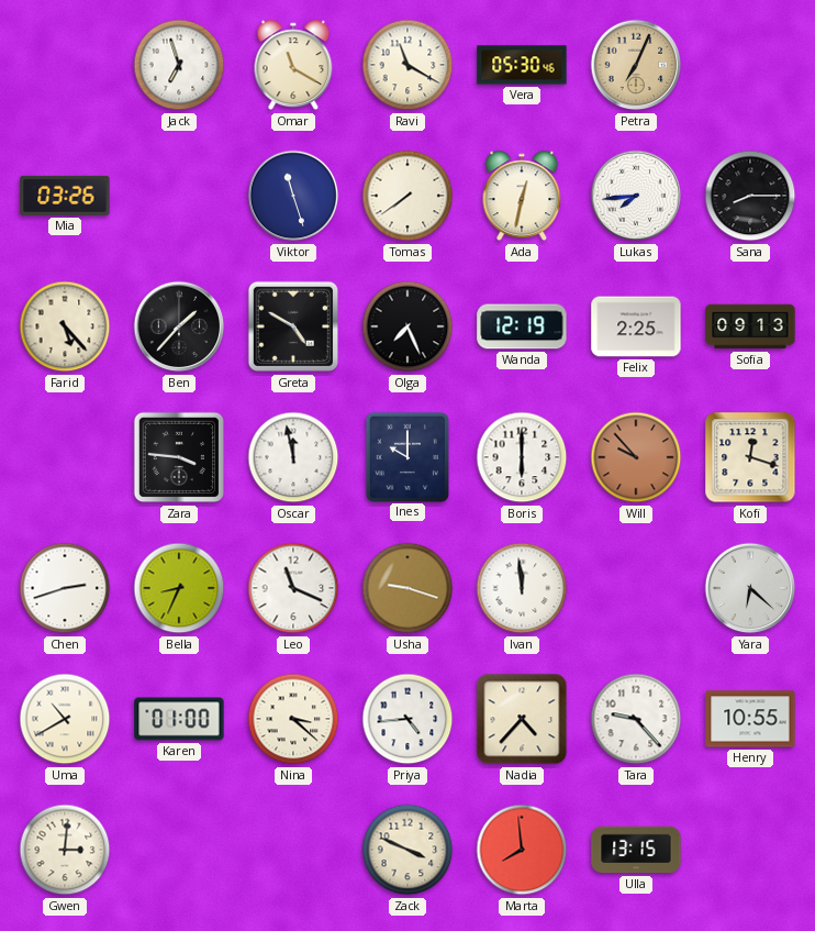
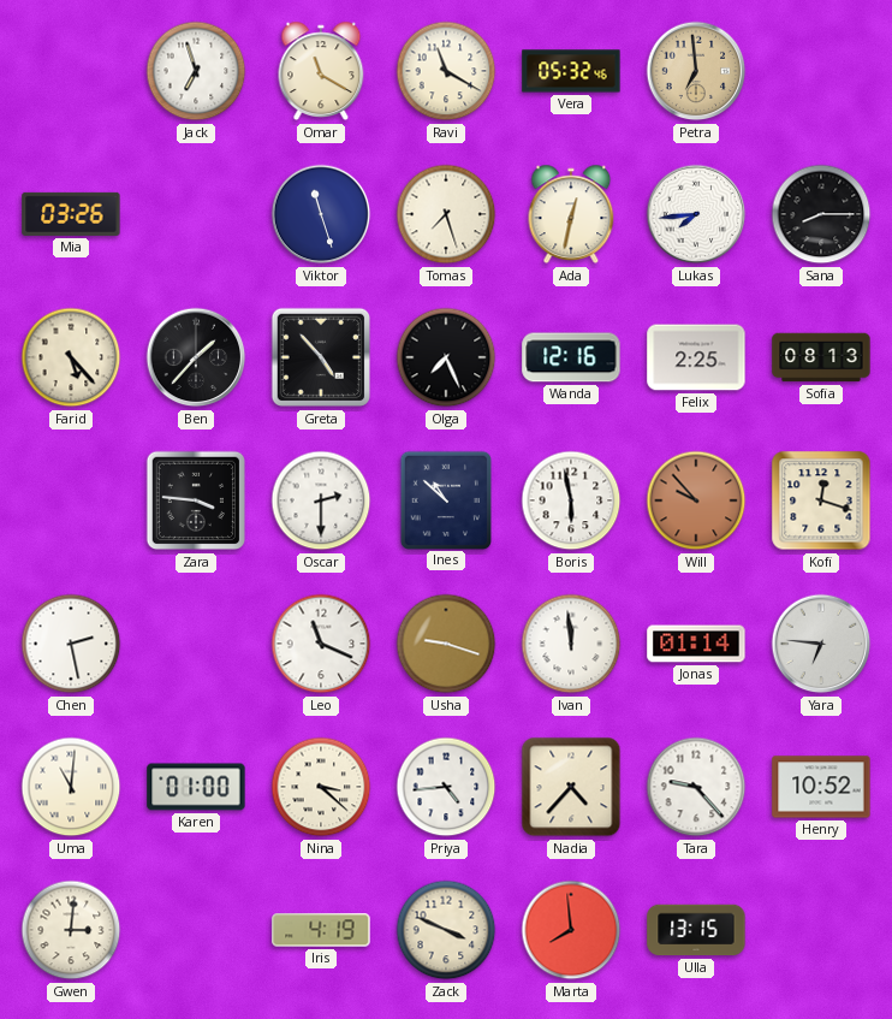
Vera: 05:30 -> 05:32
Petra: 7:04 -> 6:59
Tomas: 7:39 -> 7:27
Greta: 4:50 -> 4:53
Wanda: 12:19 -> 12:16
Sofia: 09:13 -> 08:13
Oscar: 11:58 -> 2:30
Ines: 10:00 -> 10:52
Boris: 6:00 -> 5:58
Chen: 2:42 -> 2:28
Bella: 8:34 -> none
Jonas: none -> 01:14
Yara: 6:22 -> 6:46
Uma: 10:40 -> 11:01
Henry: 10:55 -> 10:52
Iris: none -> 4:19
